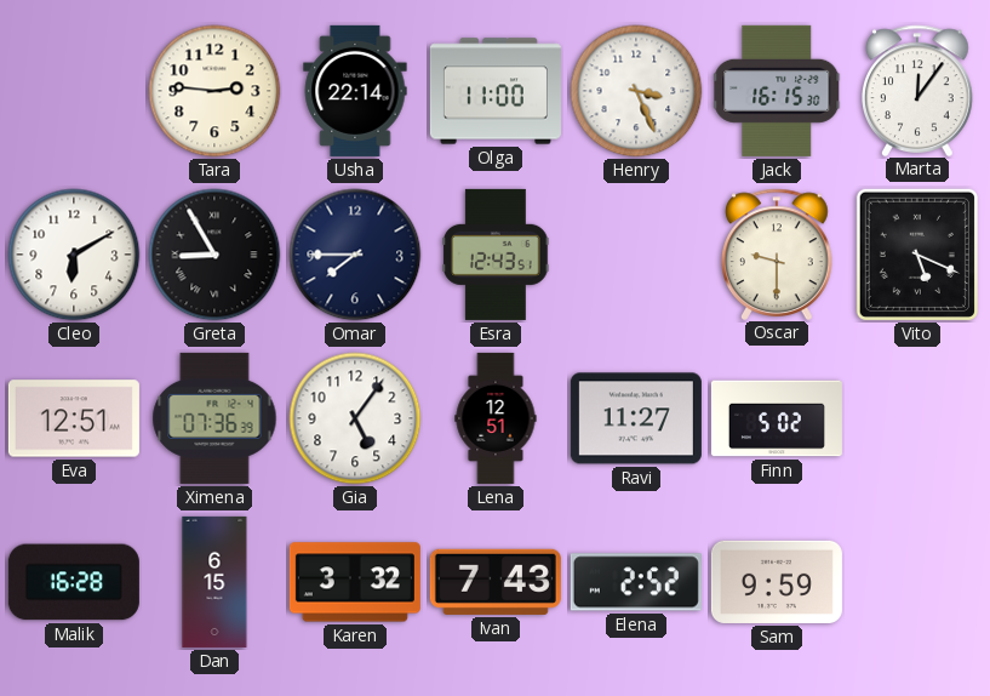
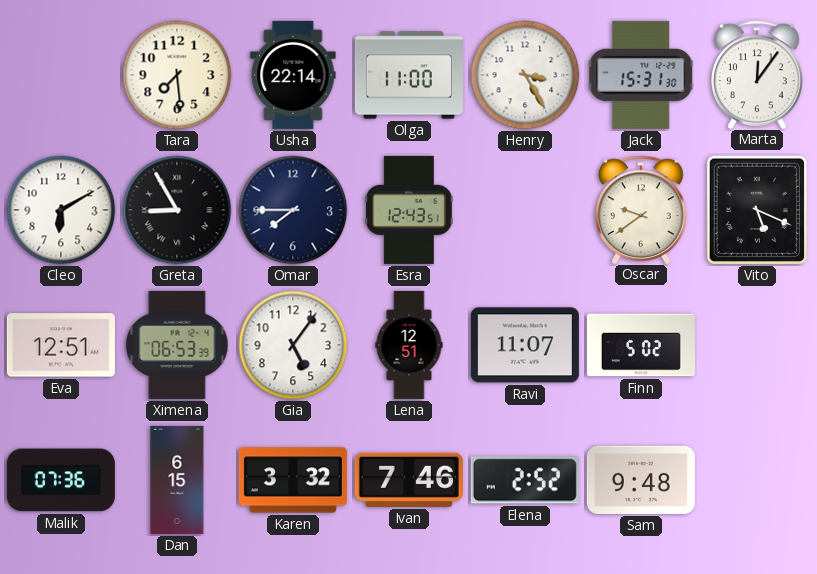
Tara: 2:46 -> 7:29
Henry: 3:26 -> 3:25
Jack: 16:15 -> 15:31
Oscar: 9:30 -> 9:39
Ximena: 07:36 -> 06:53
Ravi: 11:27 -> 11:07
Malik: 16:28 -> 07:36
Ivan: 7:43 -> 7:46
Sam: 9:59 -> 9:48
